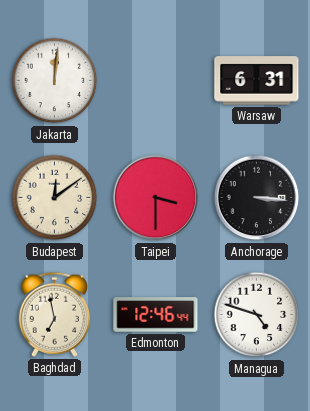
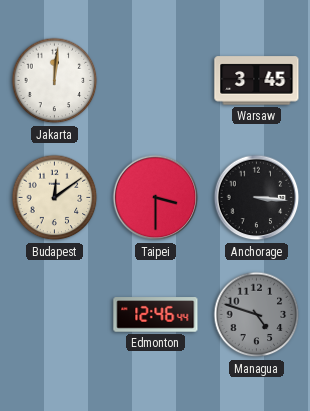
Warsaw: 6:31 -> 3:45
Baghdad: 6:58 -> none
Managua dial: white -> grey
